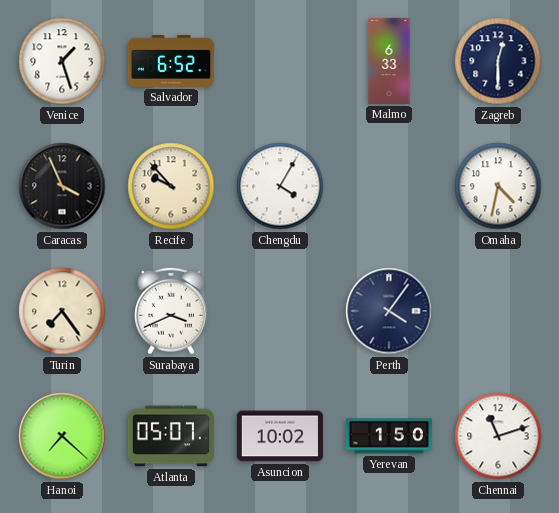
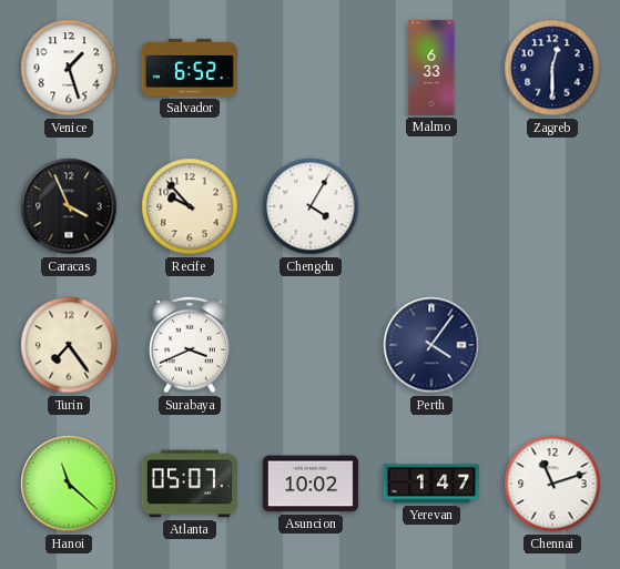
Omaha: 4:32 -> none
Hanoi: 7:22 -> 11:22
Yerevan: 1:50 -> 1:47
